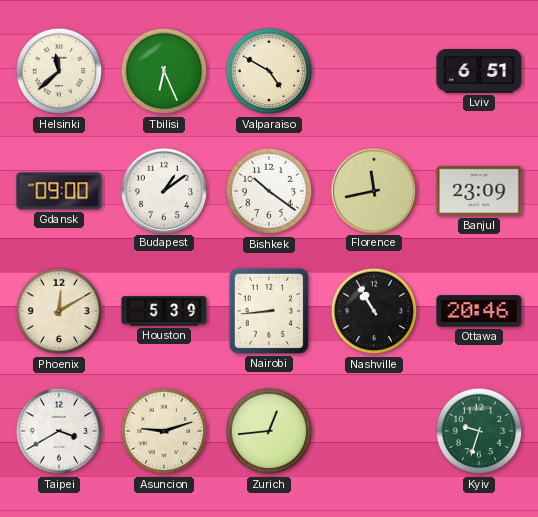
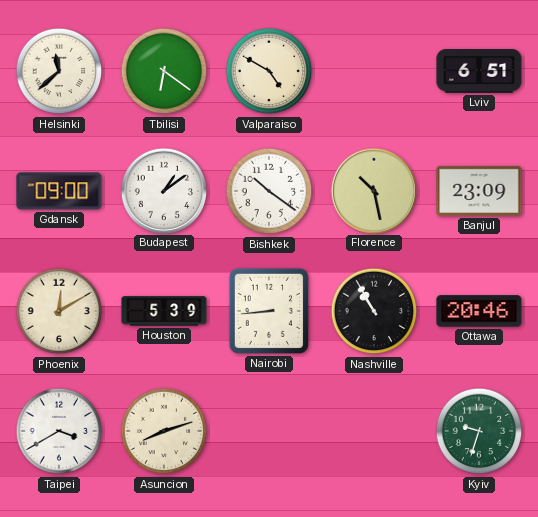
Tbilisi: 6:26 -> 6:21
Florence: 11:43 -> 10:28
Asuncion: 9:12 -> 8:12
Zurich: 12:44 -> none
